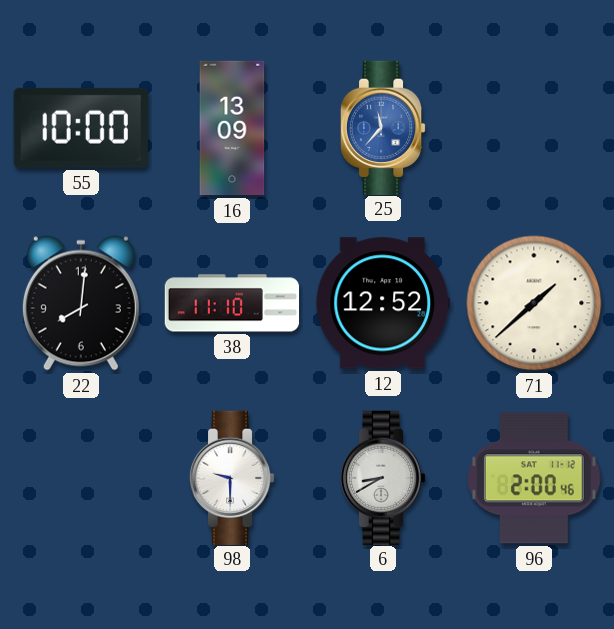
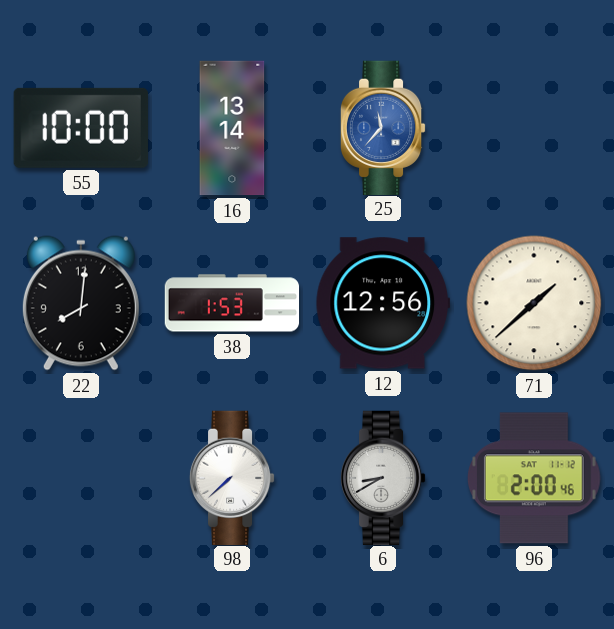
16: 13:09 -> 13:14
38: 11:10 -> 1:53
12: 12:52 -> 12:56
98: 9:30 -> 7:38
